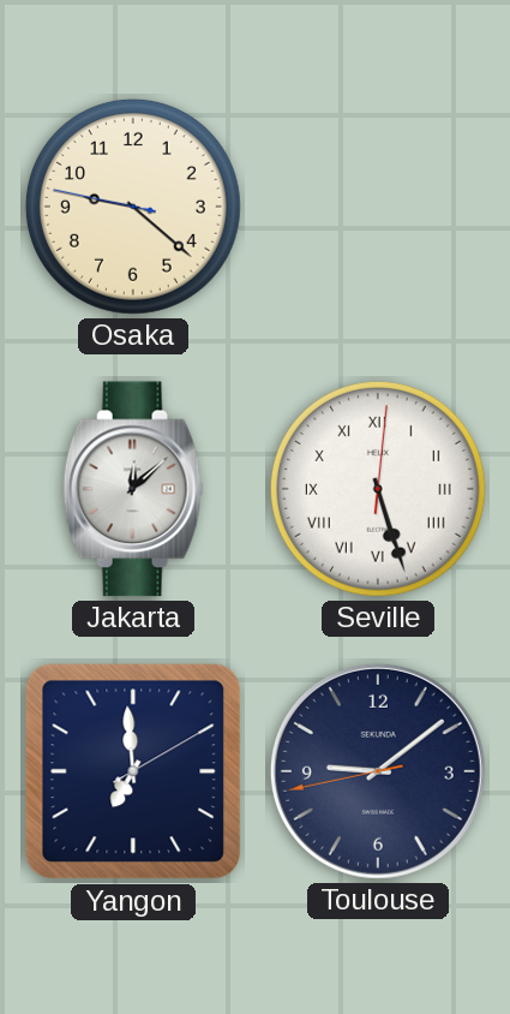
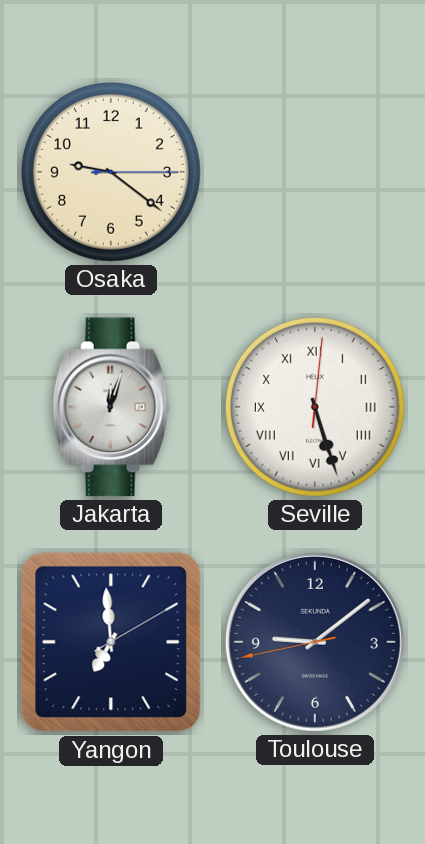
Osaka: 9:21:47 -> 9:21:15
Jakarta: 12:08 -> 12:03
